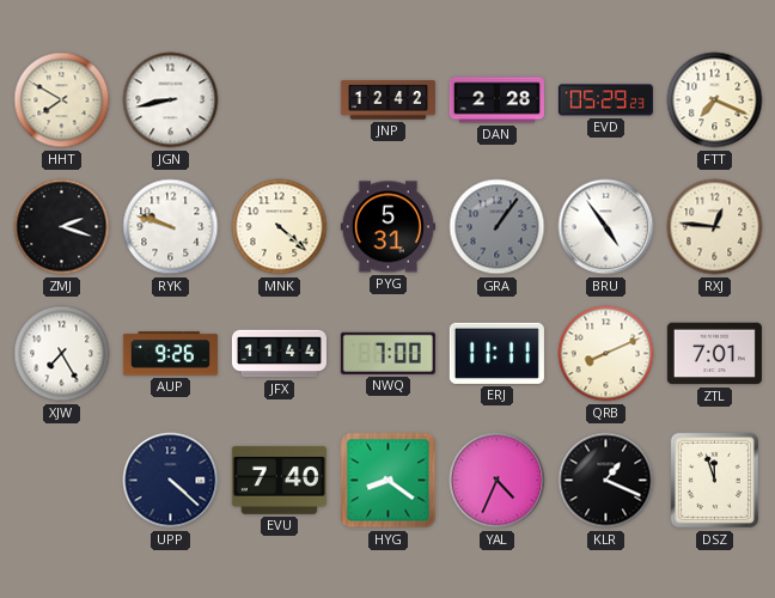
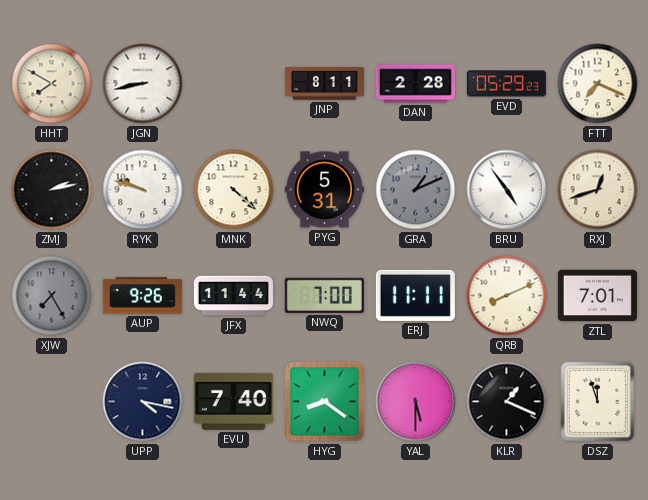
JNP: 12:42 -> 8:11
ZMJ: 2:18 -> 2:13
GRA: 1:06 -> 1:11
RXJ: 12:46 -> 12:42
XJW dial: white -> grey
UPP: 4:22 -> 4:17
YAL: 4:34 -> 5:30
